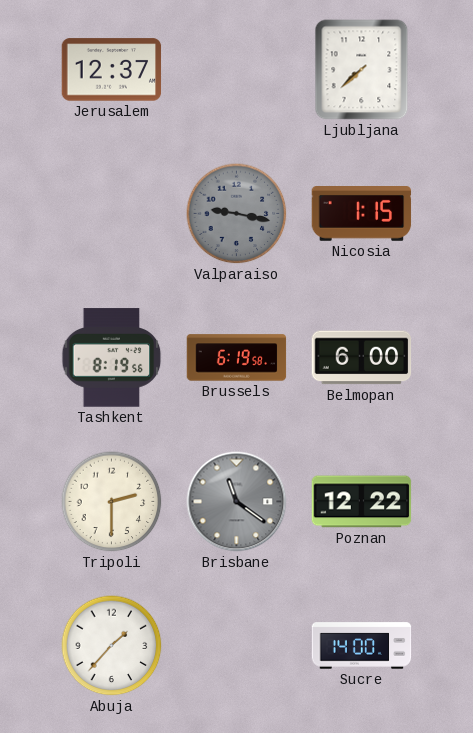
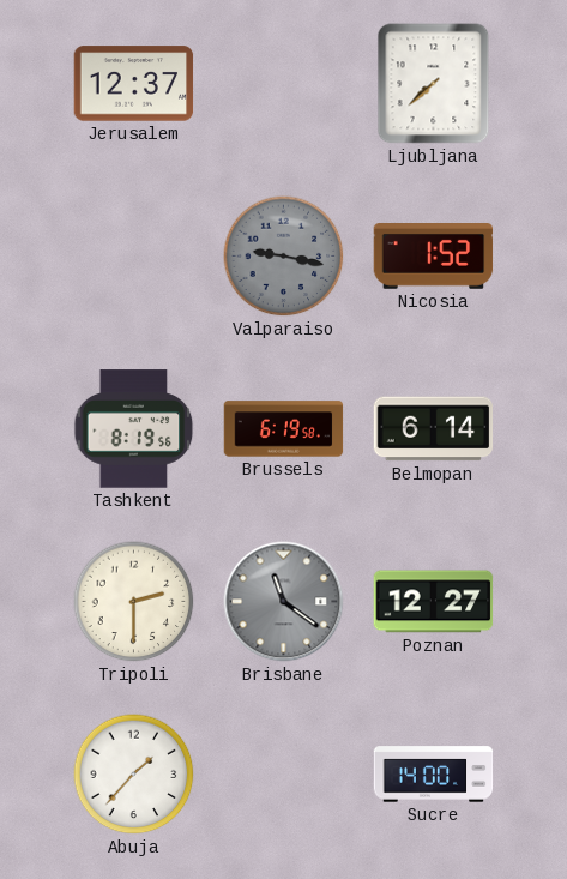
Nicosia: 1:15 -> 1:52
Belmopan: 6:00 -> 6:14
Poznan: 12:22 -> 12:27
